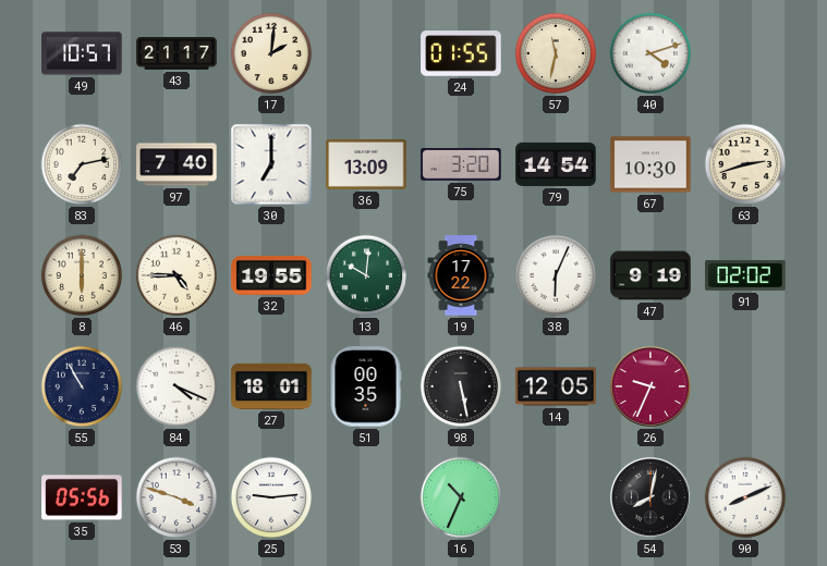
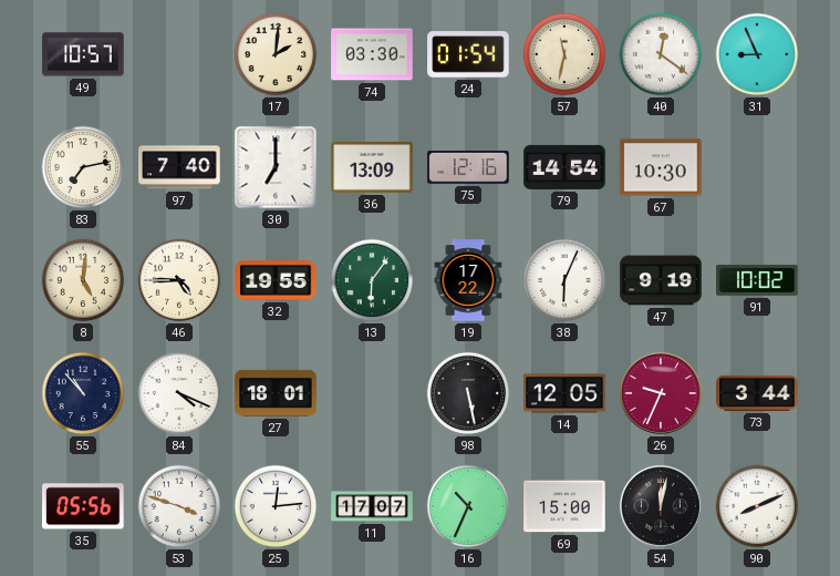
43: 21:17 -> none
74: none -> 03:30
24: 01:55 -> 01:54
40: 4:12 -> 12:21
31: none -> 8:56
75: 3:20 -> 12:16
63: 2:42 -> none
8: 6:00 -> 5:01
13: 10:01 -> 6:06
91: 02:02 -> 10:02
55: 10:55 -> 10:53
51: 00:35 -> none
73: none -> 3:44
25: 9:14 -> 12:14
11: none -> 17:07
69: none -> 15:00
54: 8:02 -> 12:02
